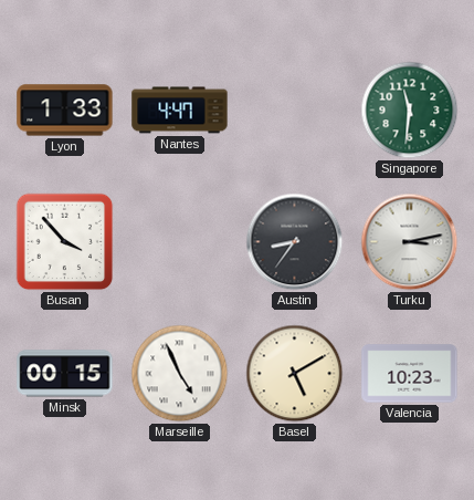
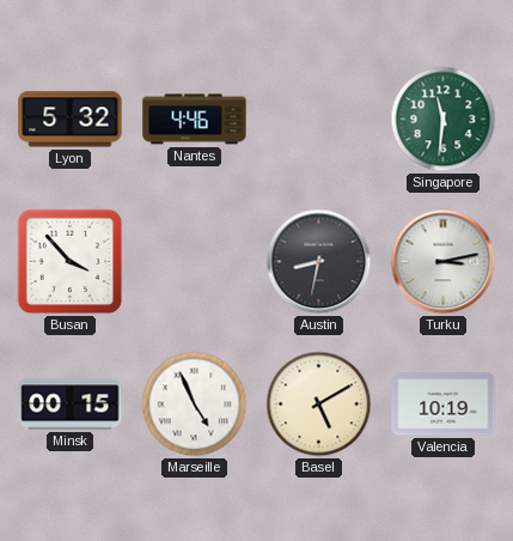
Lyon: 1:33 -> 5:32
Nantes: 4:47 -> 4:46
Austin: 8:36 -> 8:32
Valencia: 10:23 -> 10:19
